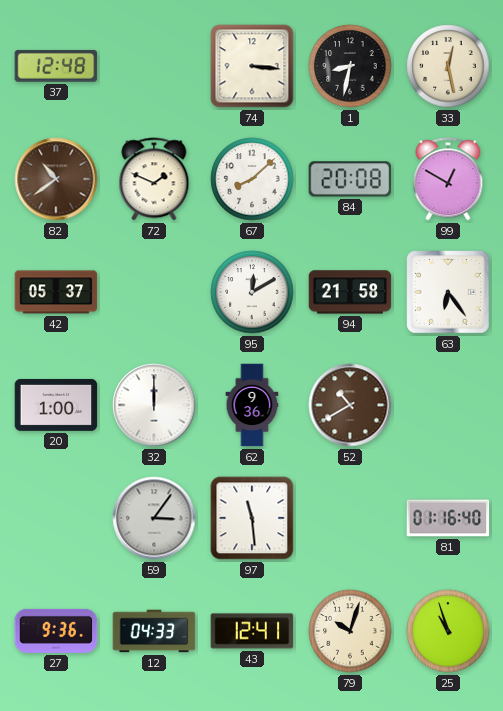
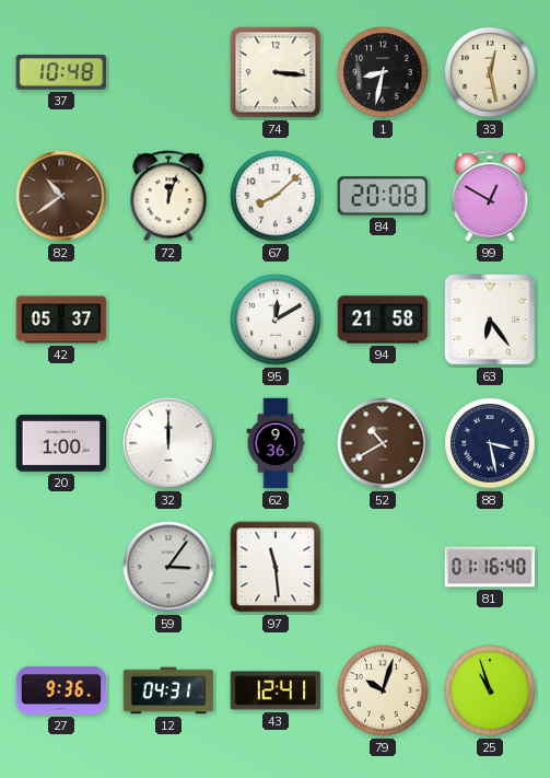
37: 12:48 -> 10:48
72: 1:49 -> 12:03
88: none -> 3:28
12: 04:33 -> 04:31
